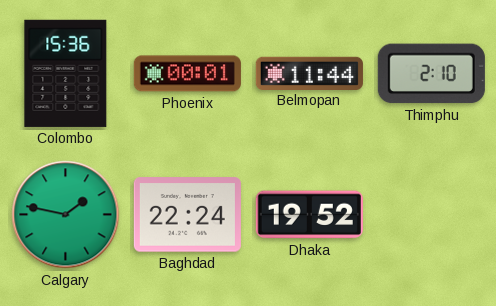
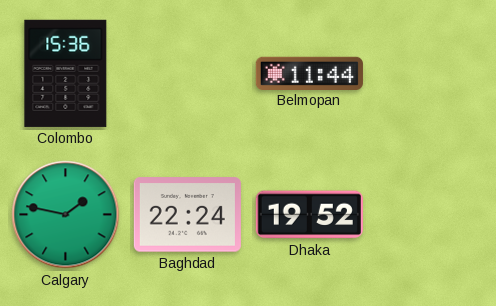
Phoenix: 00:01 -> none
Thimphu: 2:10 -> none
